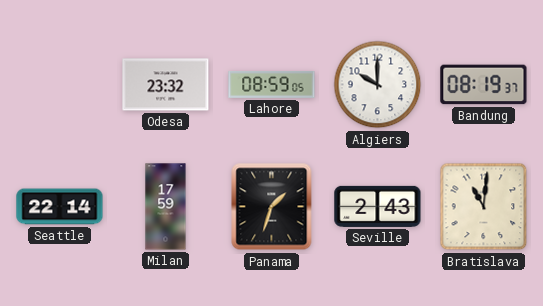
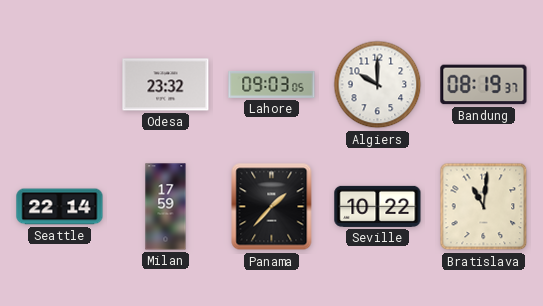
Lahore: 08:59 -> 09:03
Panama: 1:33 -> 1:37
Seville: 2:43 -> 10:22
